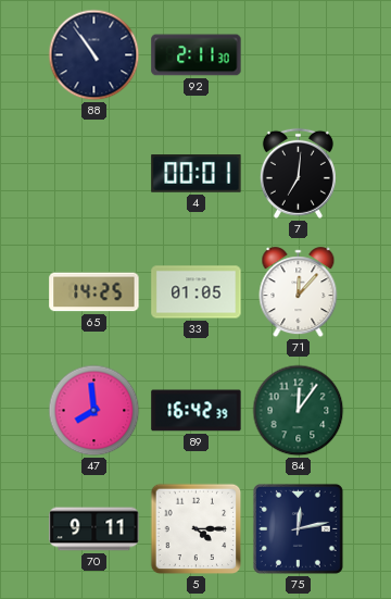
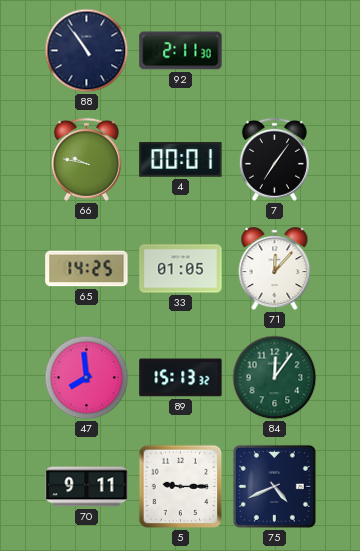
66: none -> 9:47
7: 7:01 -> 7:06
89: 16:42 -> 15:13
5: 4:15 -> 9:15
75: 12:13 -> 4:41
